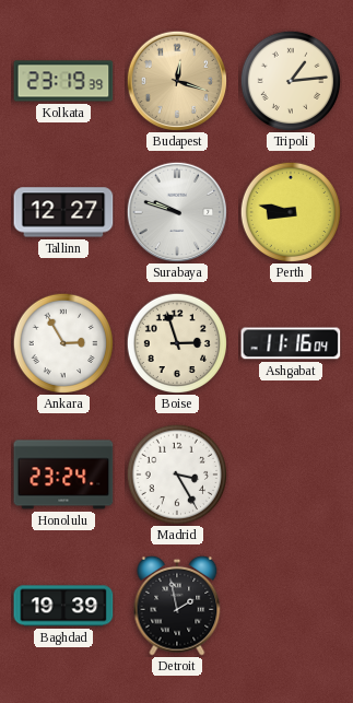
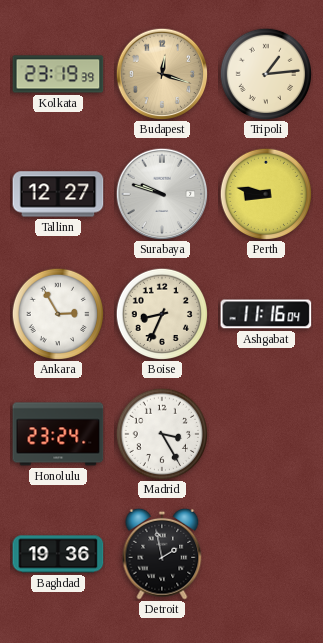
Boise: 2:57 -> 8:34
Baghdad: 19:39 -> 19:36
